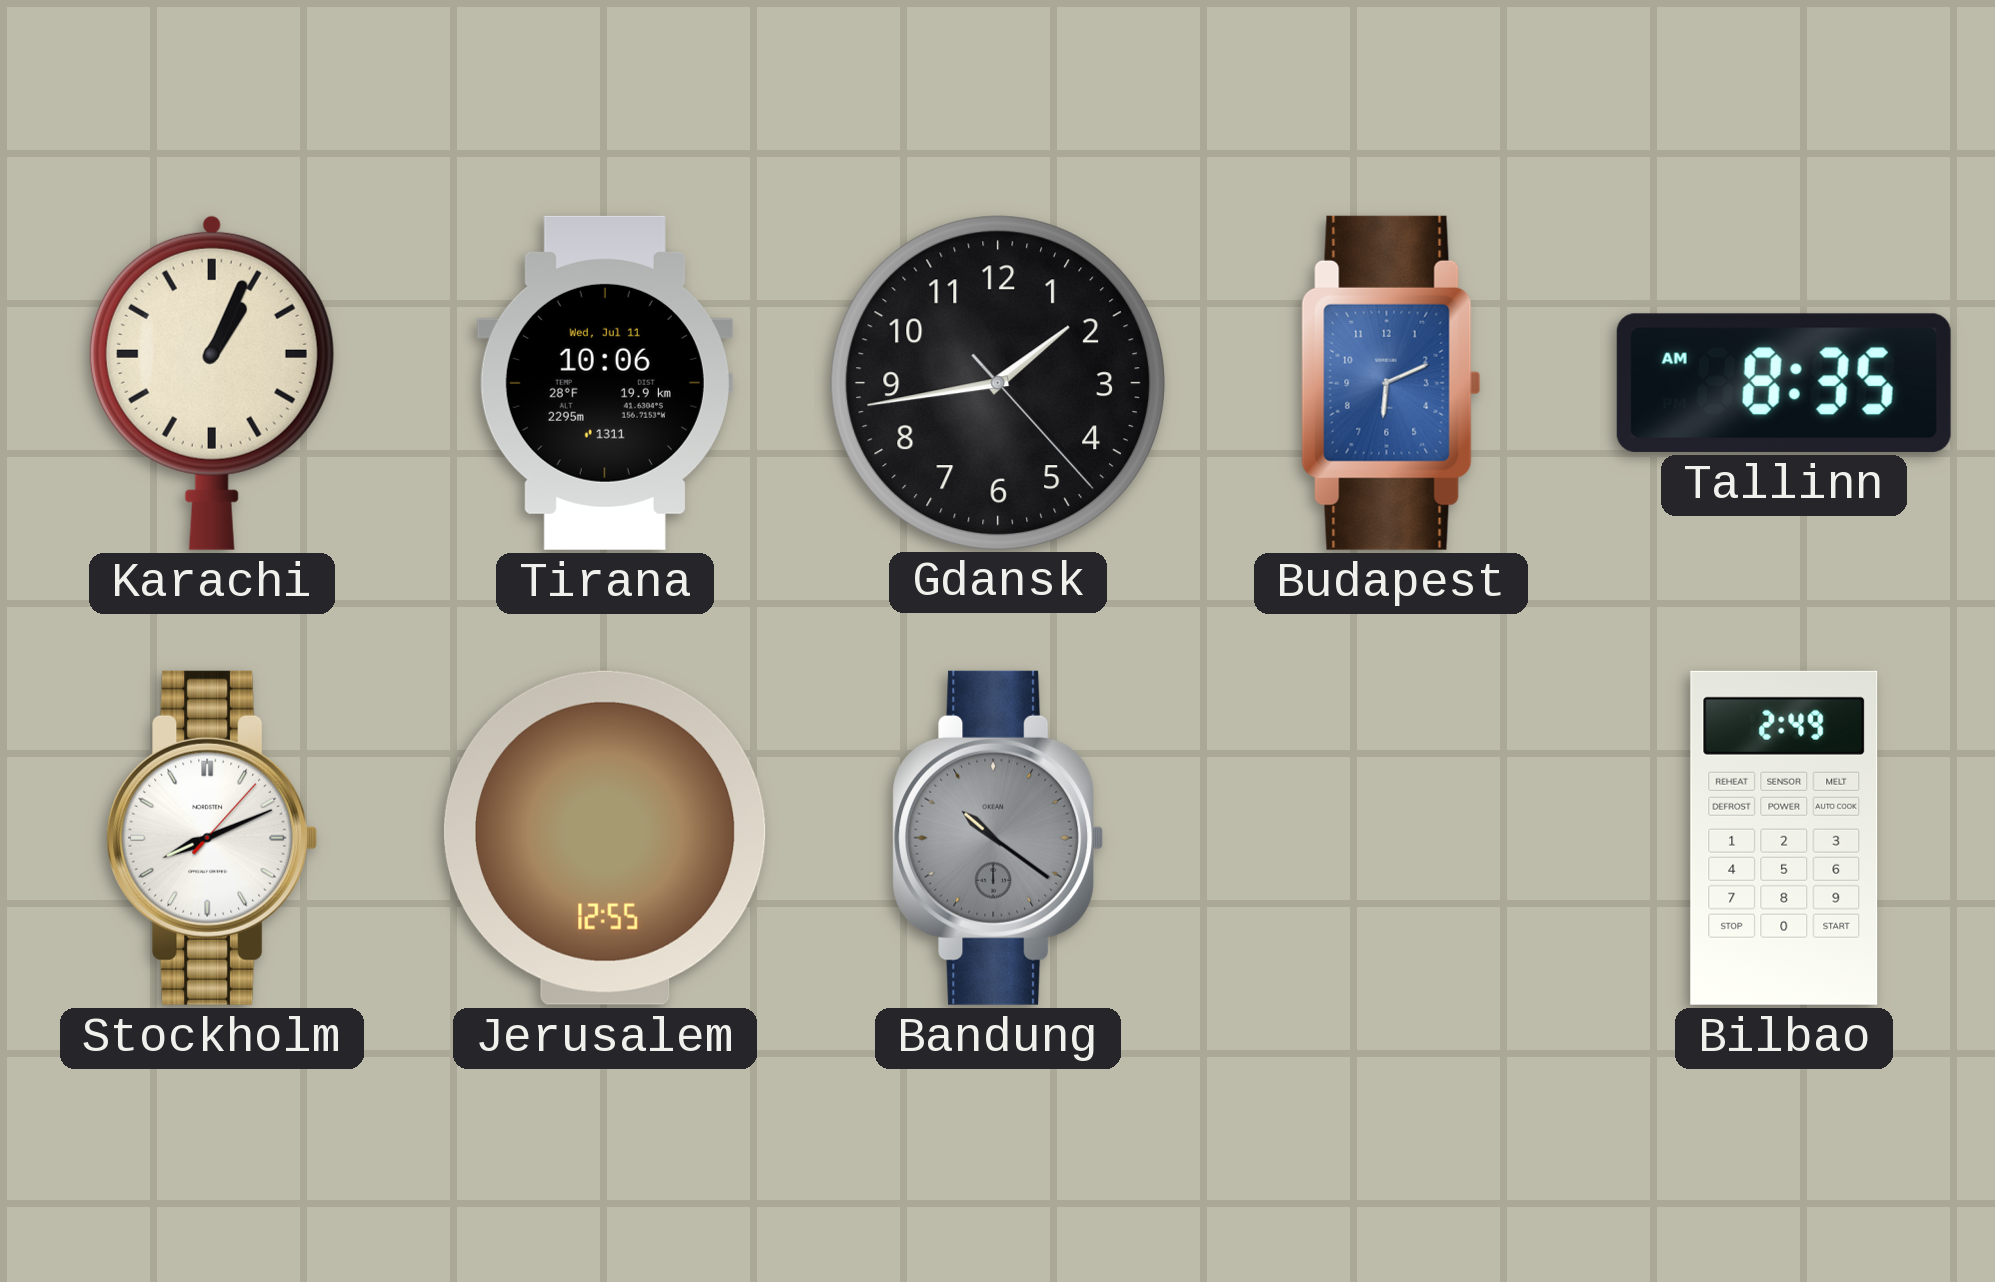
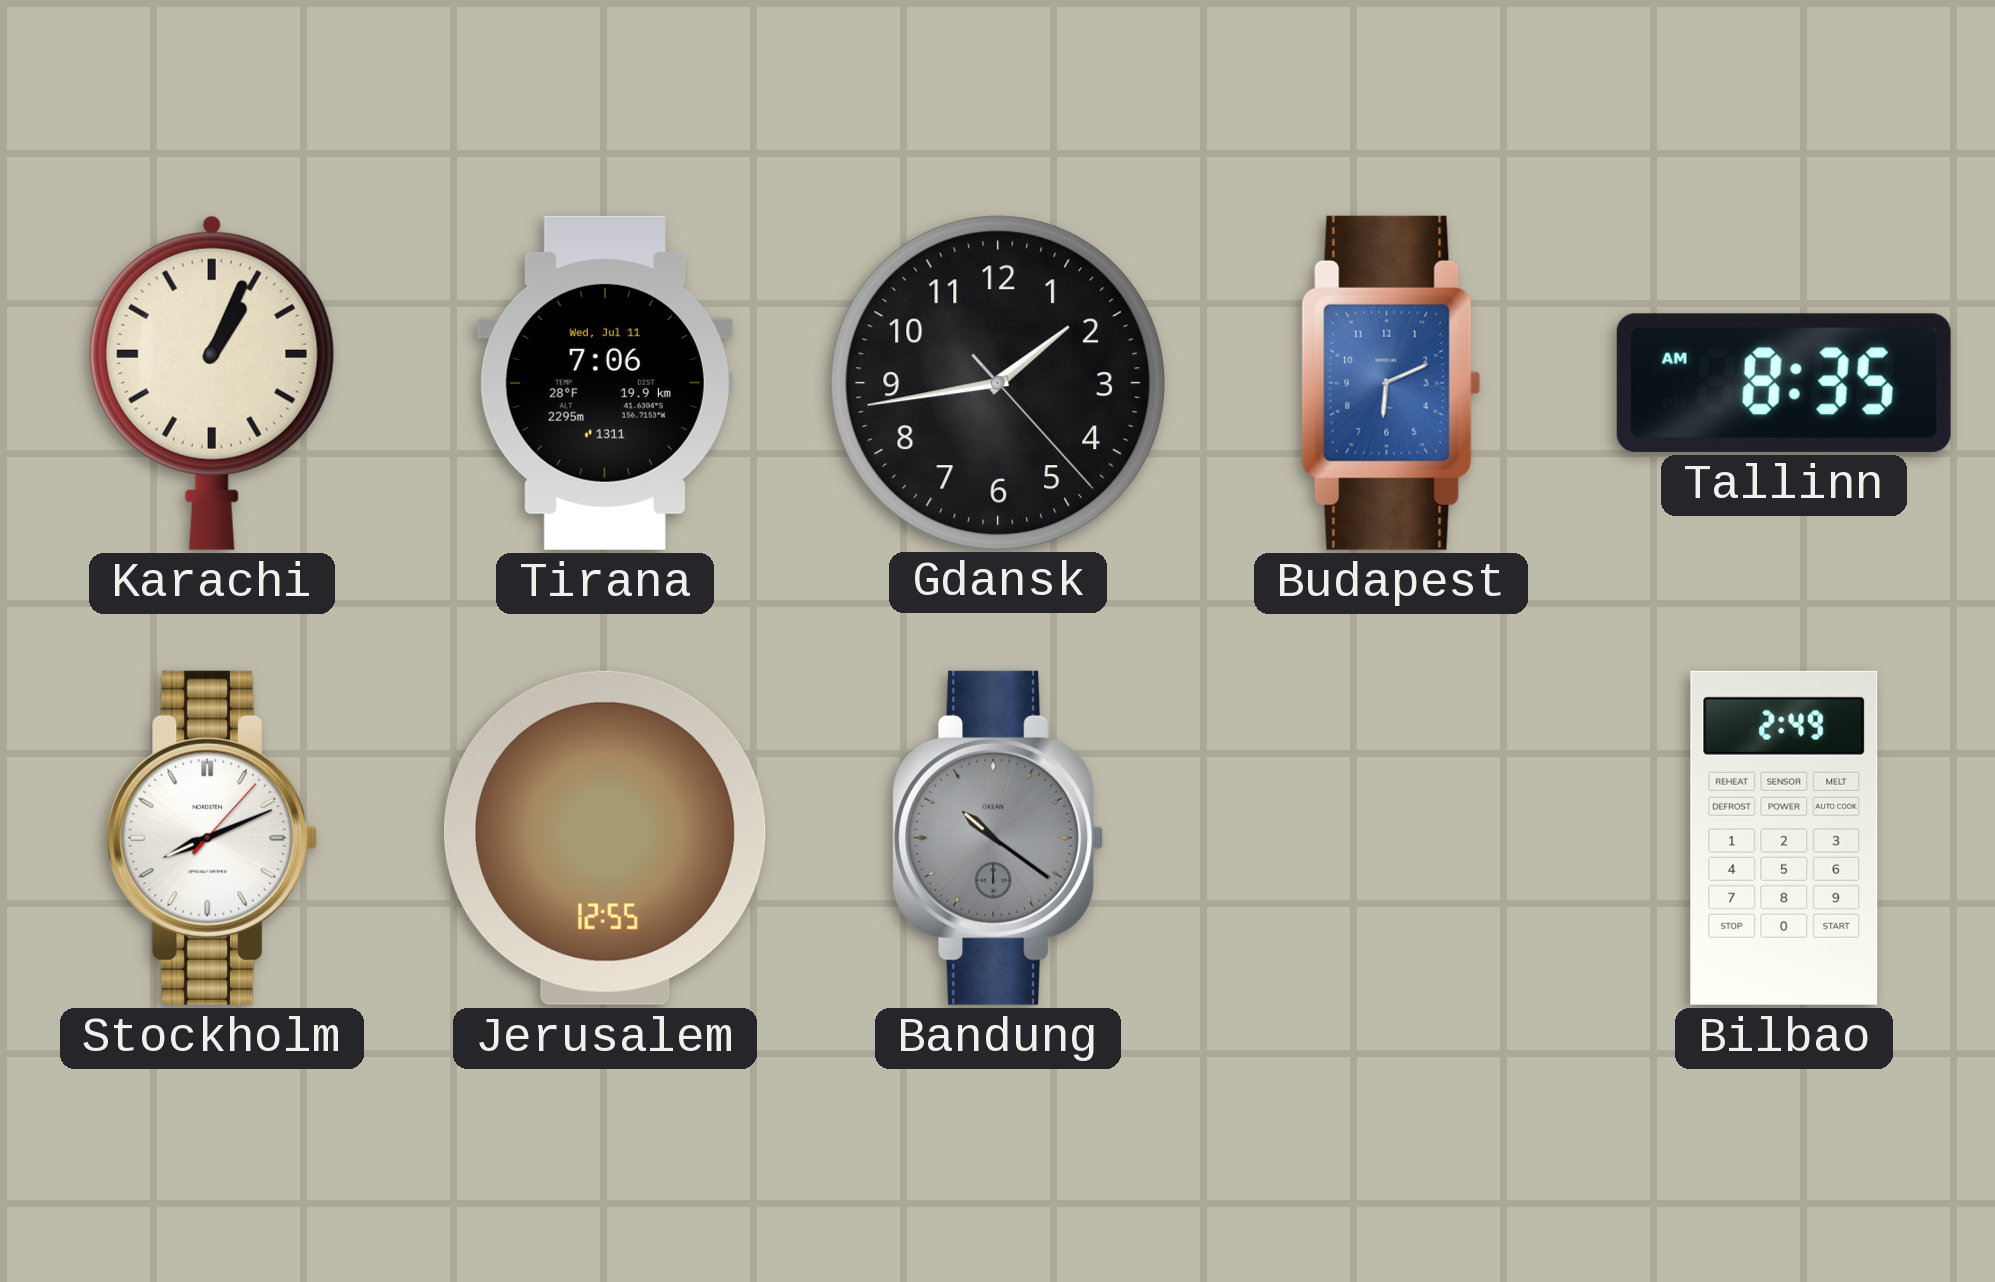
Tirana: 10:06 -> 7:06
